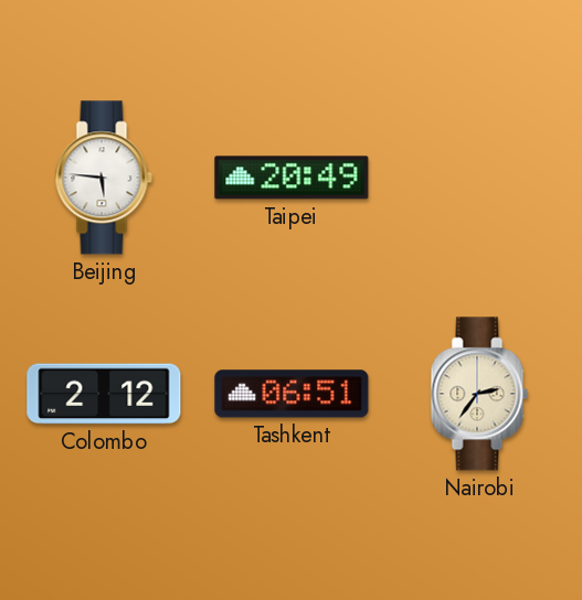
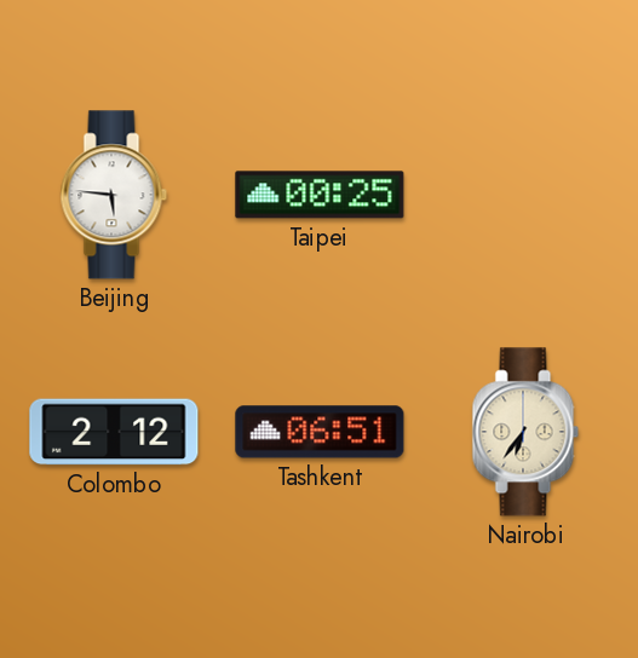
Taipei: 20:49 -> 00:25
Nairobi: 2:36 -> 6:36
